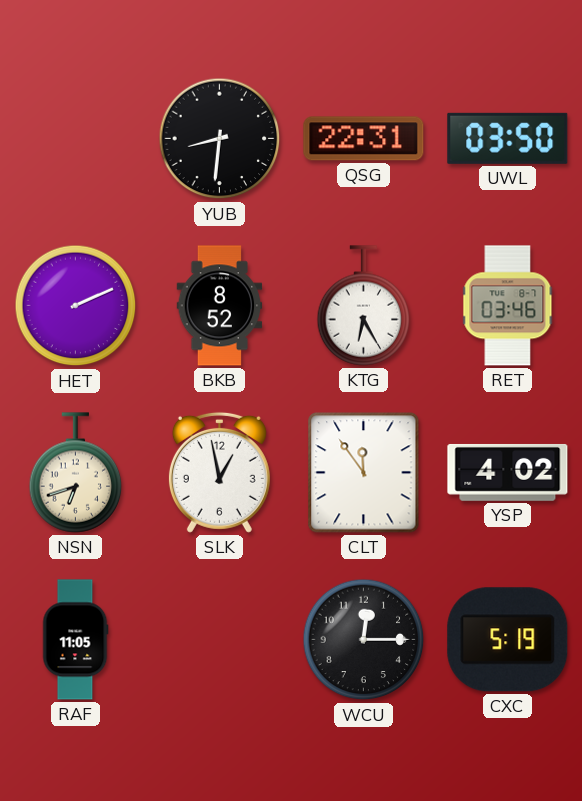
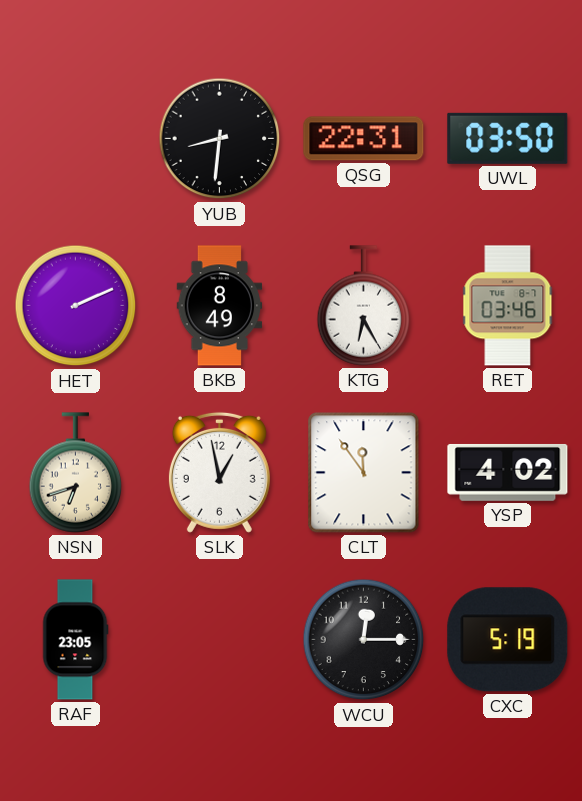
BKB: 8:52 -> 8:49
RAF: 11:05 -> 23:05
